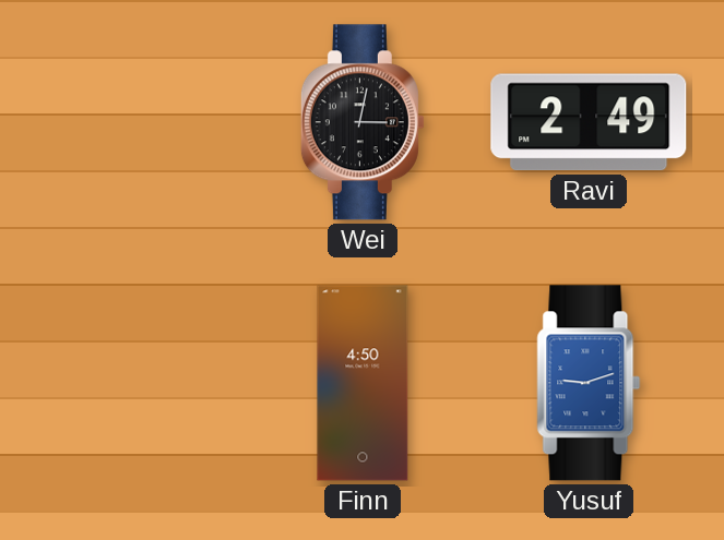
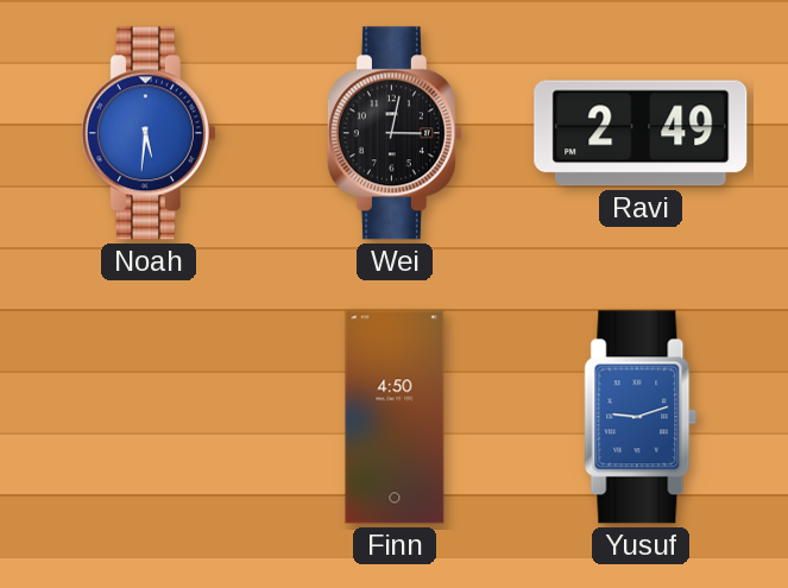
Noah: none -> 5:31
